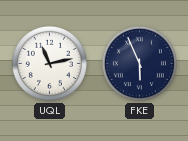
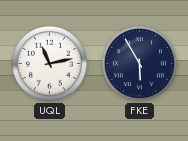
FKE: 5:56 -> 5:55
